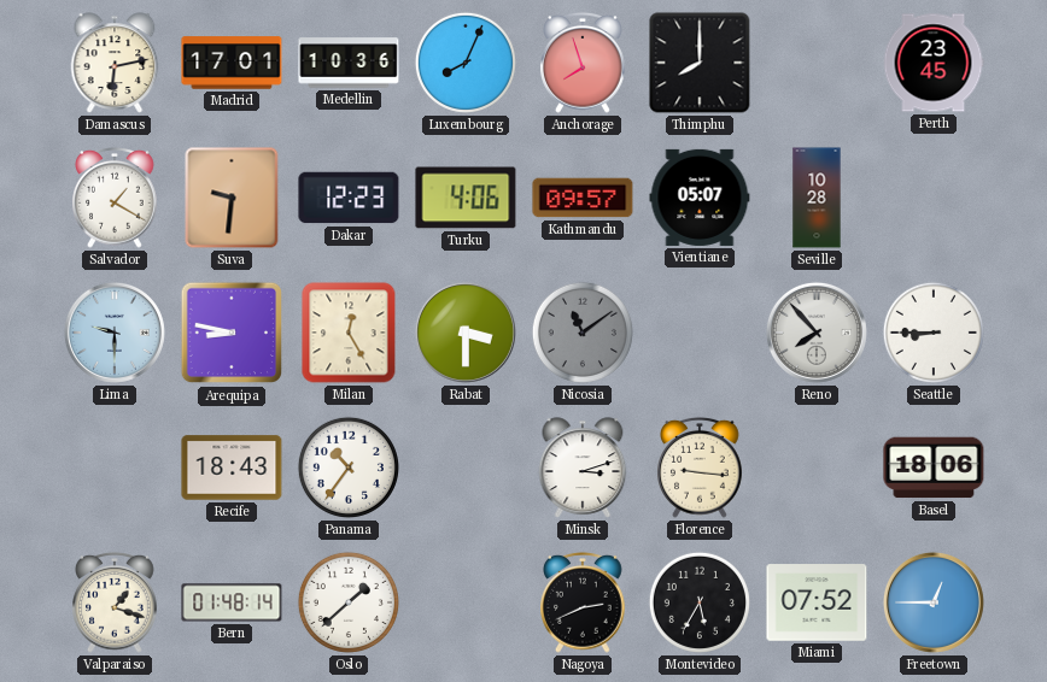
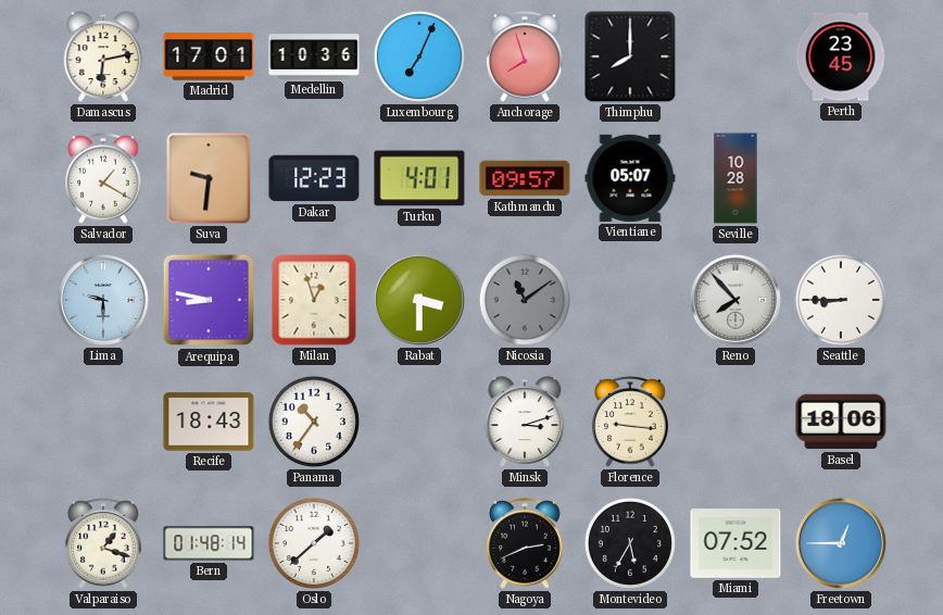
Luxembourg: 8:04 -> 7:04
Turku: 4:06 -> 4:01
Milan: 12:25 -> 12:57
